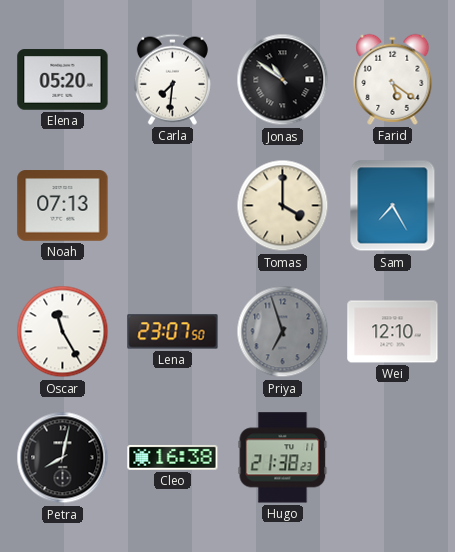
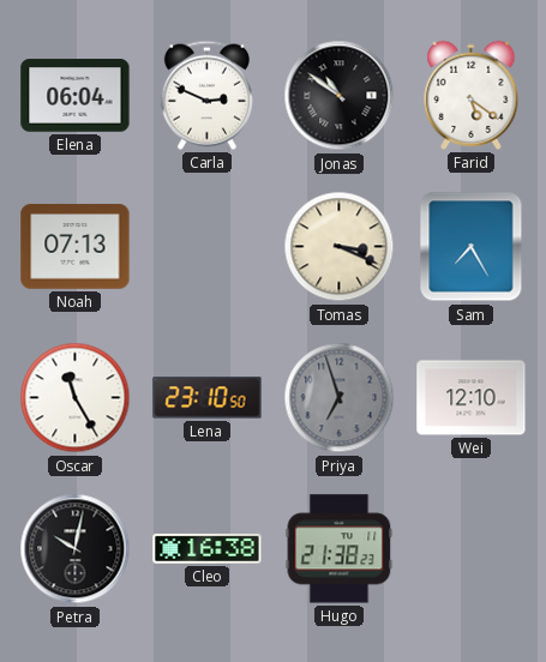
Elena: 05:20 -> 06:04
Carla: 7:31 -> 2:49
Tomas: 4:00 -> 3:19
Lena: 23:07 -> 23:10
Petra: 8:02 -> 10:02
